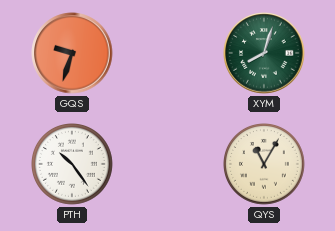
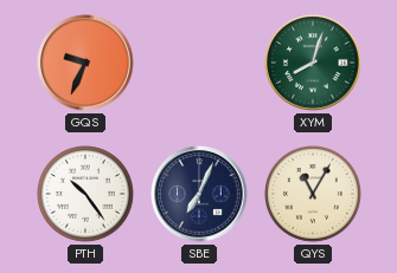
GQS: 9:33 -> 9:34
SBE: none -> 7:04
